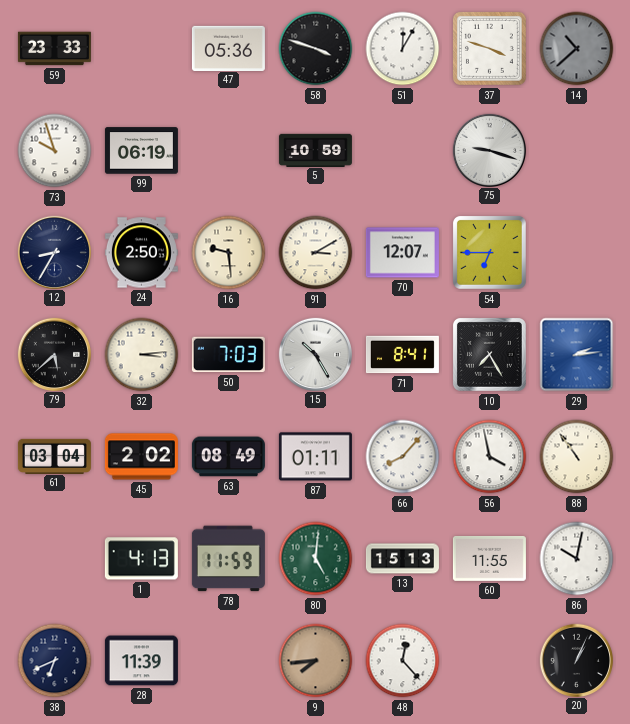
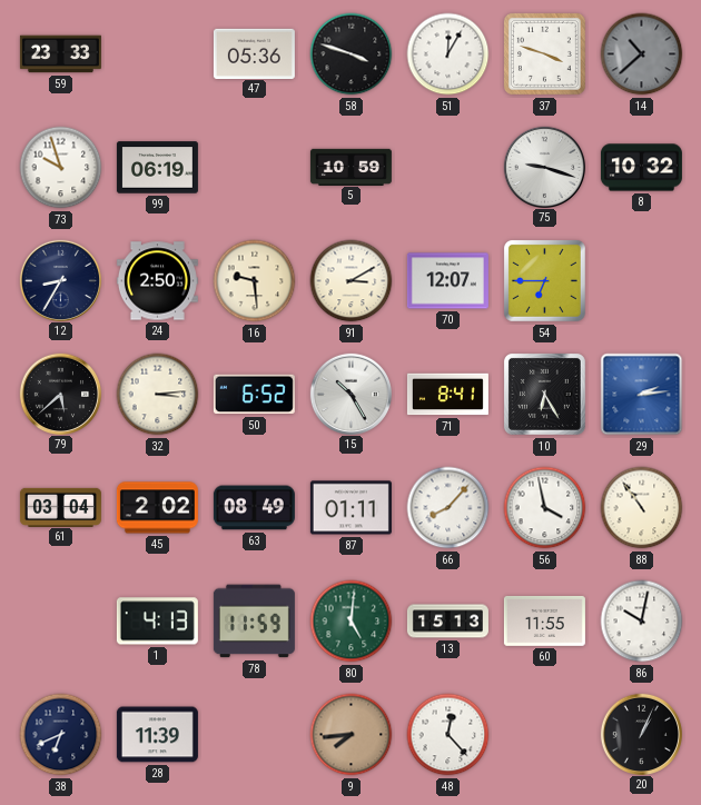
8: none -> 10:32
50: 7:03 -> 6:52
10: 7:25 -> 6:25
